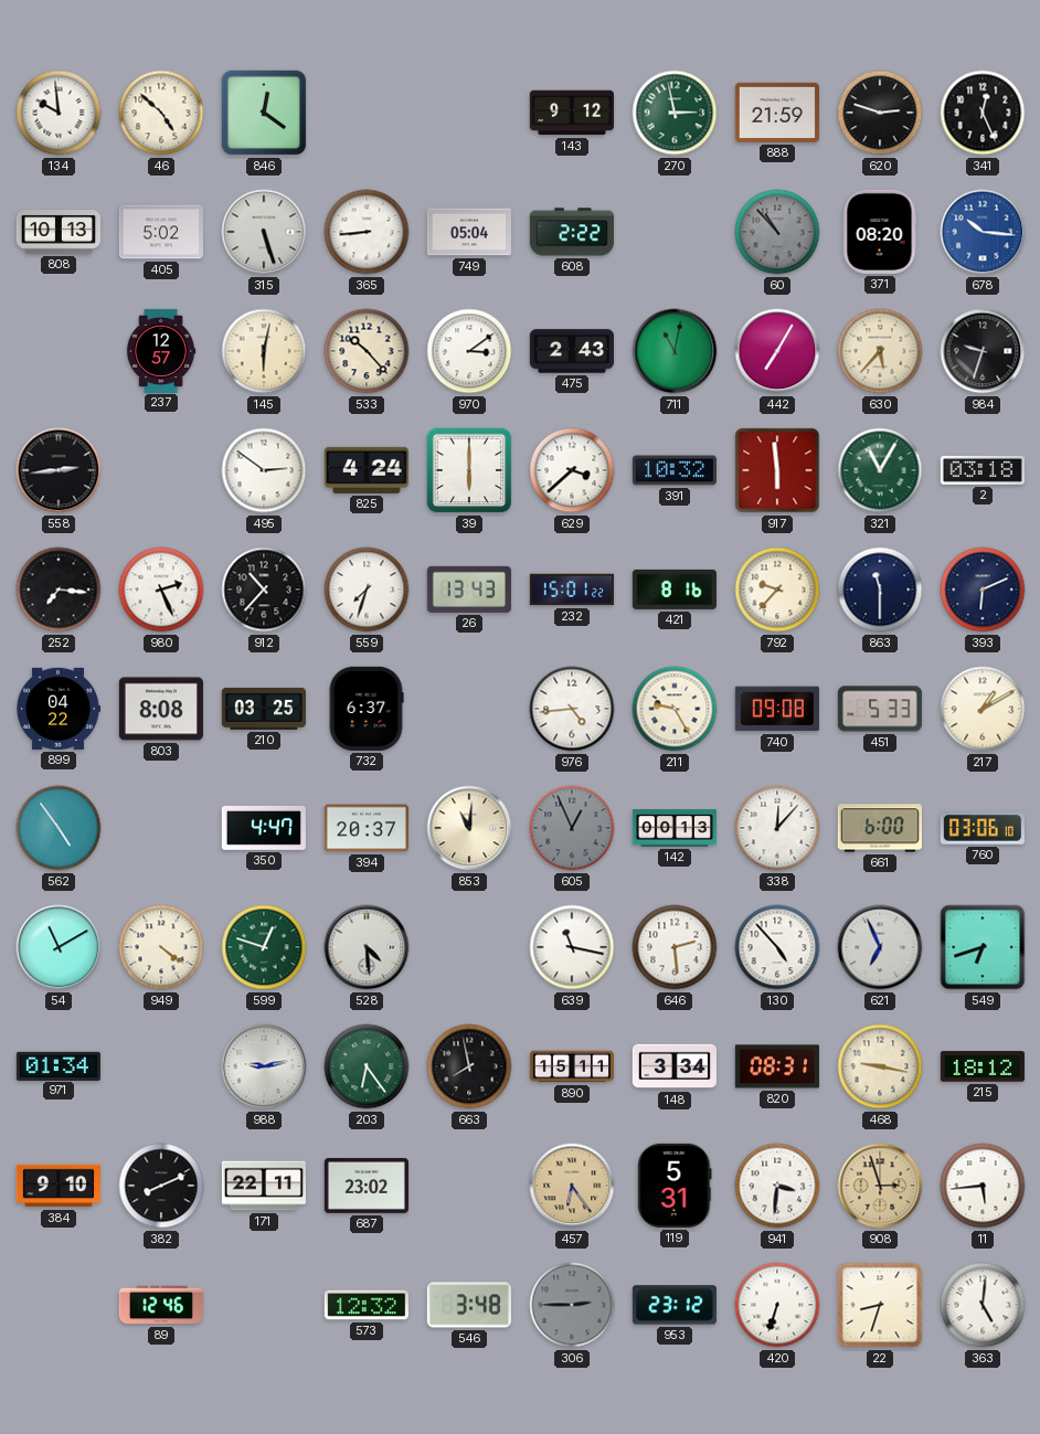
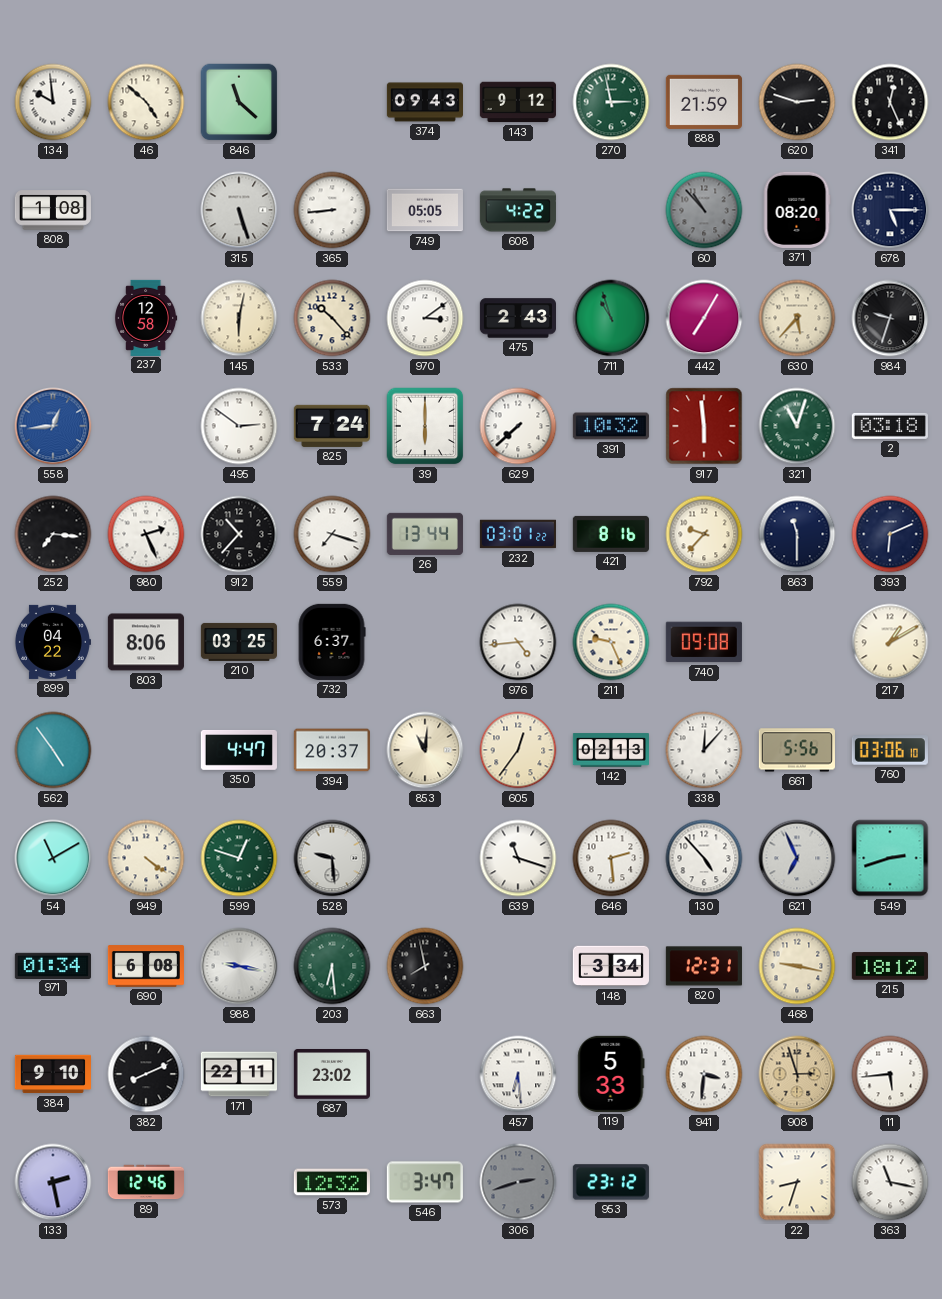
846: 12:21 -> 11:22
374: none -> 09:43
808: 10:13 -> 1:08
405: 5:02 -> none
749: 05:04 -> 05:05
608: 2:22 -> 4:22
678: 10:16 -> 5:15
678 dial: blue -> navy
237: 12:57 -> 12:58
711: 11:02 -> 10:57
558: 2:44 -> 12:44
558 dial: black -> blue
825: 4:24 -> 7:24
629: 3:38 -> 7:38
321: 11:05 -> 11:03
559: 7:33 -> 7:18
26: 13:43 -> 13:44
232: 15:01 -> 03:01
803: 8:08 -> 8:06
211: 9:25 -> 9:26
451: 5:33 -> none
605: 12:56 -> 12:36
605 dial: grey -> cream
142: 00:13 -> 02:13
661: 6:00 -> 5:56
528: 4:29 -> 9:29
639: 11:17 -> 11:18
549: 6:42 -> 2:42
690: none -> 6:08
988: 9:13 -> 9:17
203: 6:24 -> 6:29
890: 15:11 -> none
820: 08:31 -> 12:31
457: 6:24 -> 6:29
457 dial: champagne -> white
119: 5:31 -> 5:33
133: none -> 2:28
546: 3:48 -> 3:47
306: 2:45 -> 2:42
420: 6:33 -> none
363: 5:01 -> 11:17
